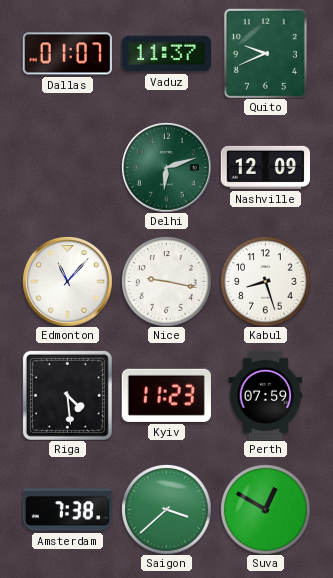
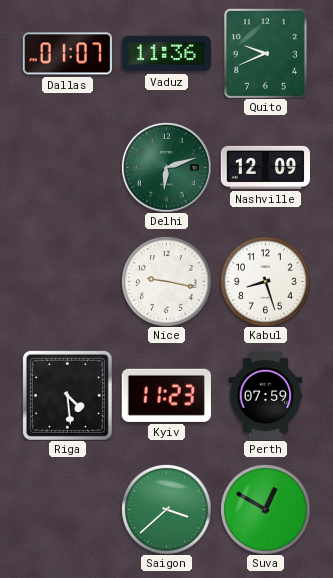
Vaduz: 11:37 -> 11:36
Edmonton: 11:07 -> none
Amsterdam: 7:38 -> none
